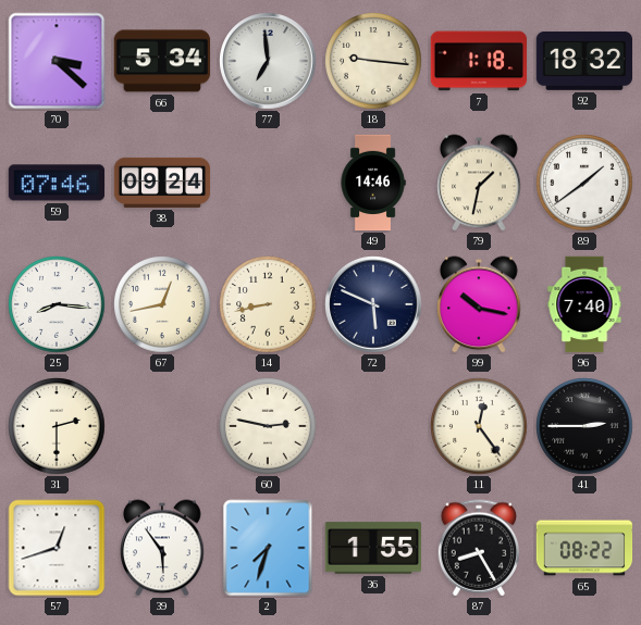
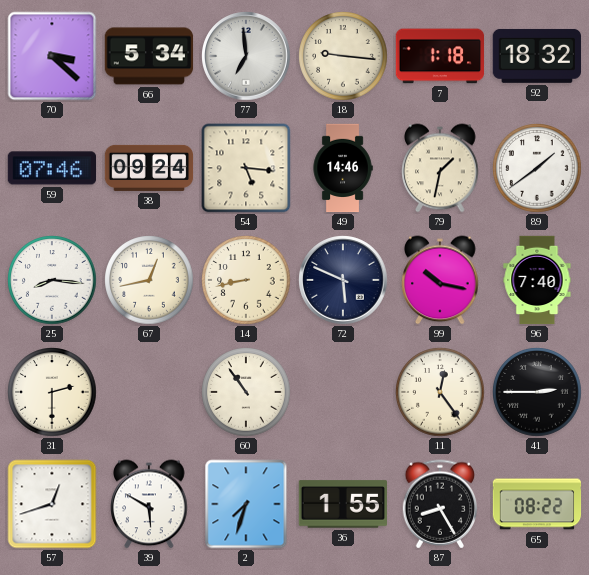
54: none -> 5:16
60: 2:47 -> 10:54
39: 5:54 -> 5:50
